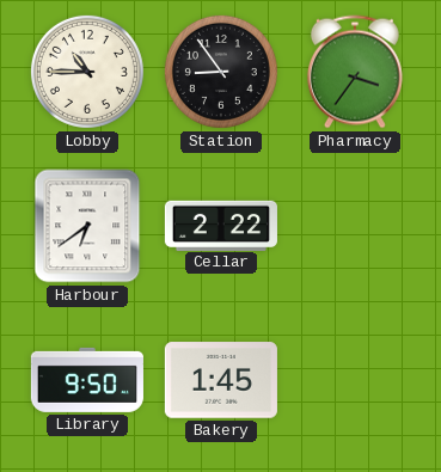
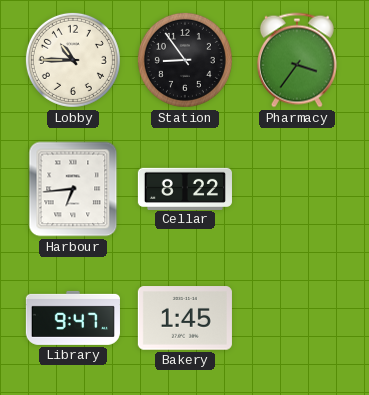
Harbour: 6:39 -> 6:44
Cellar: 2:22 -> 8:22
Library: 9:50 -> 9:47
